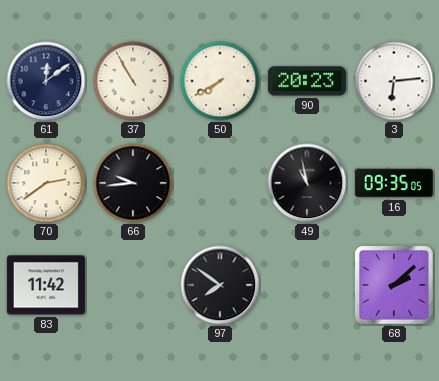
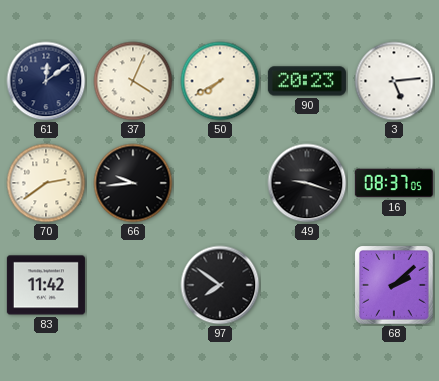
37: 10:55 -> 4:04
3: 6:14 -> 5:14
49: 10:58 -> 9:18
16: 09:35 -> 08:37
